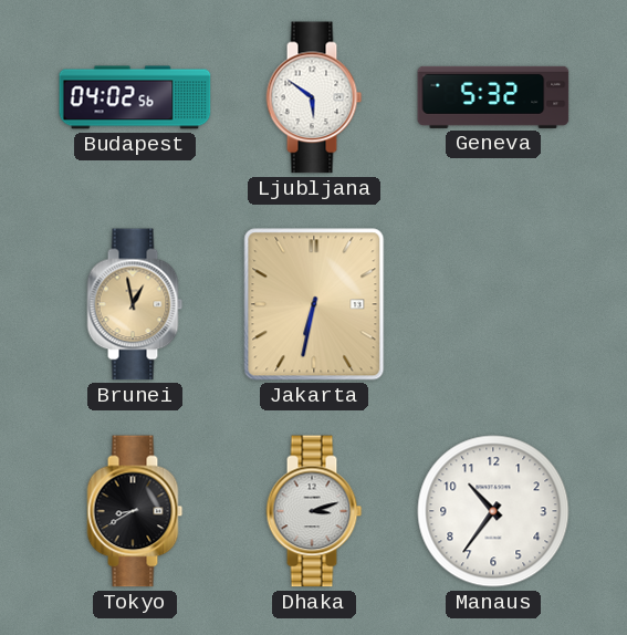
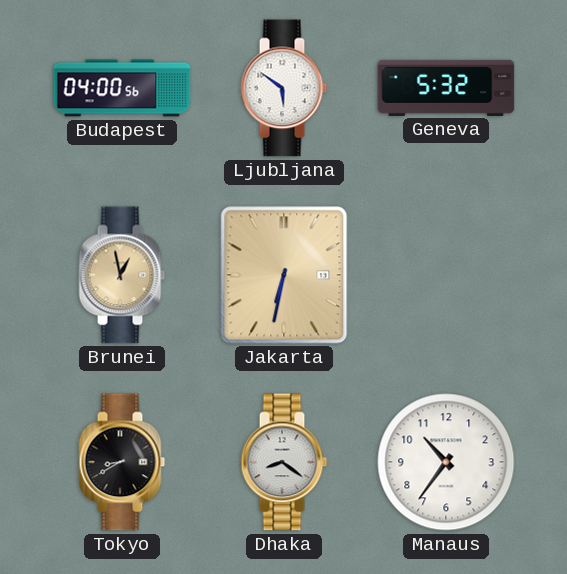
Budapest: 04:02 -> 04:00
Dhaka: 3:12 -> 8:21
